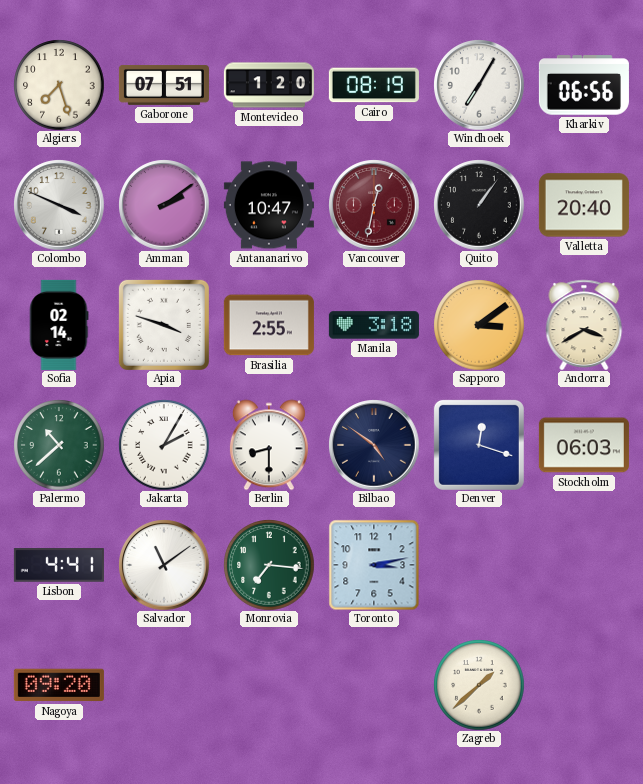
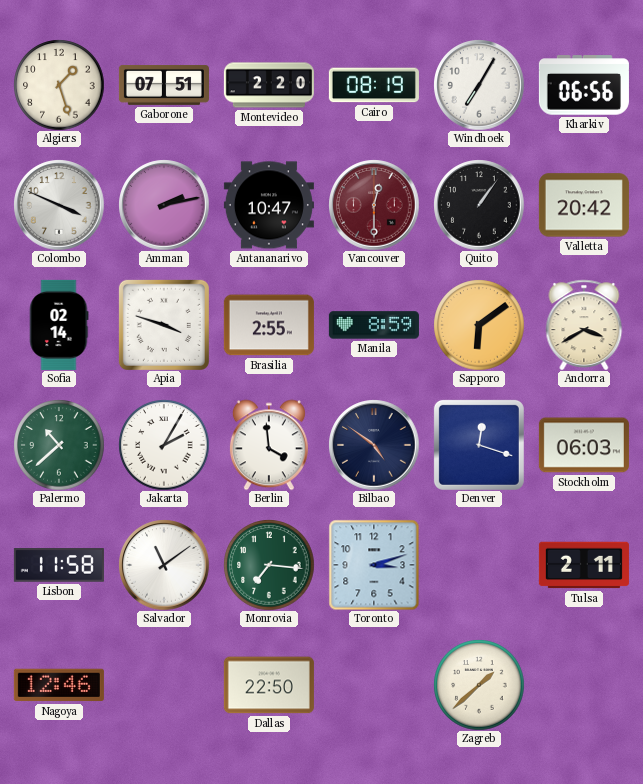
Algiers: 7:27 -> 1:27
Montevideo: 1:20 -> 2:20
Amman: 2:09 -> 2:13
Vancouver: 12:32 -> 12:30
Valletta: 20:40 -> 20:42
Manila: 3:18 -> 8:59
Sapporo: 3:09 -> 6:09
Berlin: 8:30 -> 3:59
Lisbon: 4:41 -> 11:58
Toronto: 3:13 -> 3:12
Tulsa: none -> 2:11
Nagoya: 09:20 -> 12:46
Dallas: none -> 22:50
